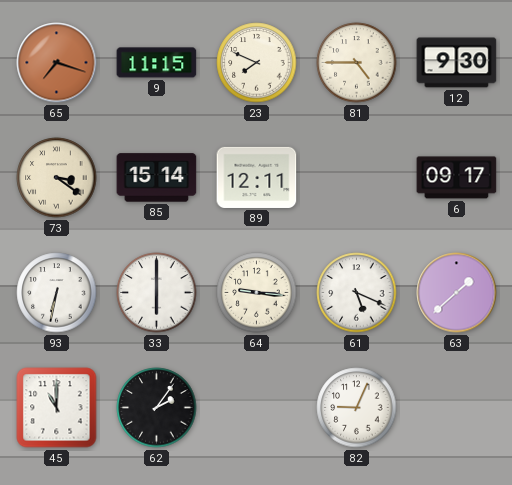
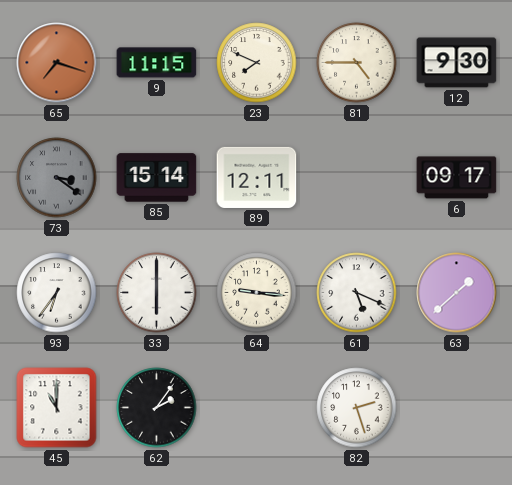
73 dial: cream -> grey
93: 6:32 -> 6:36
82: 9:04 -> 2:27
